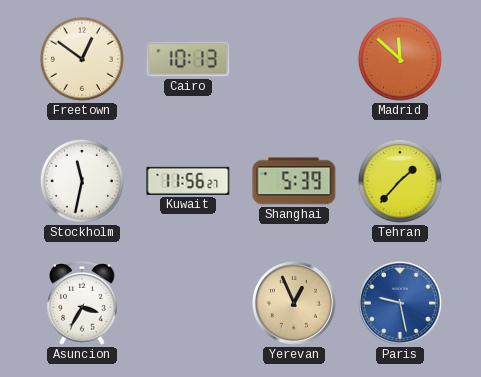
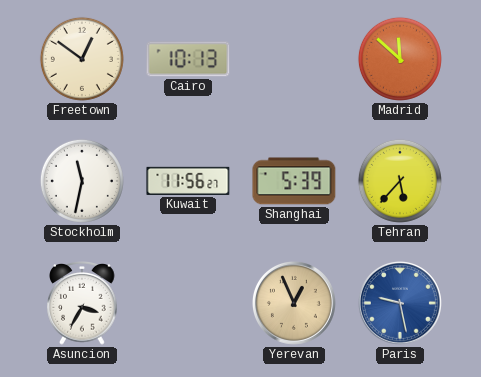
Tehran: 1:37 -> 5:37
